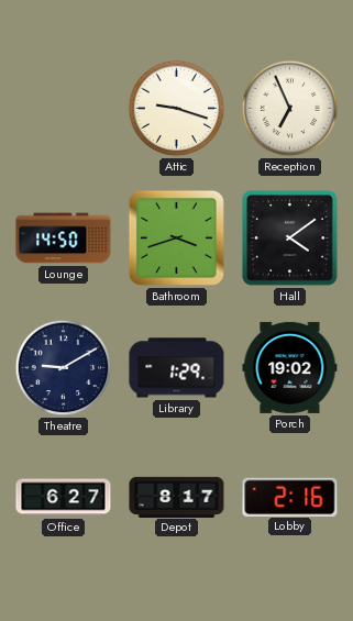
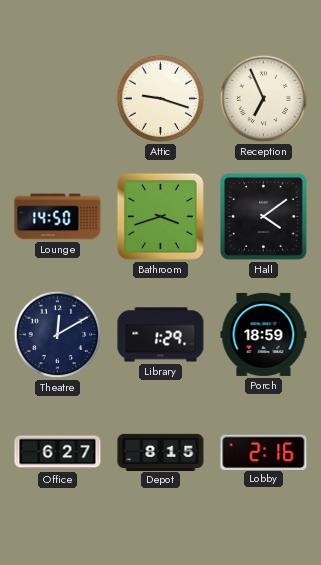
Theatre: 9:10 -> 12:10
Porch: 19:02 -> 18:59
Depot: 8:17 -> 8:15
